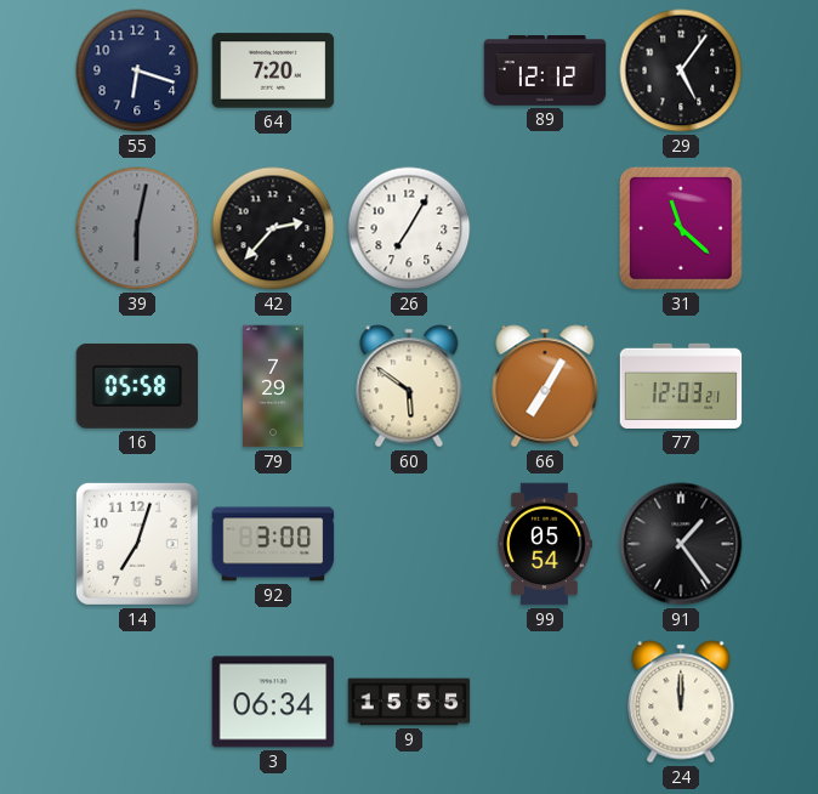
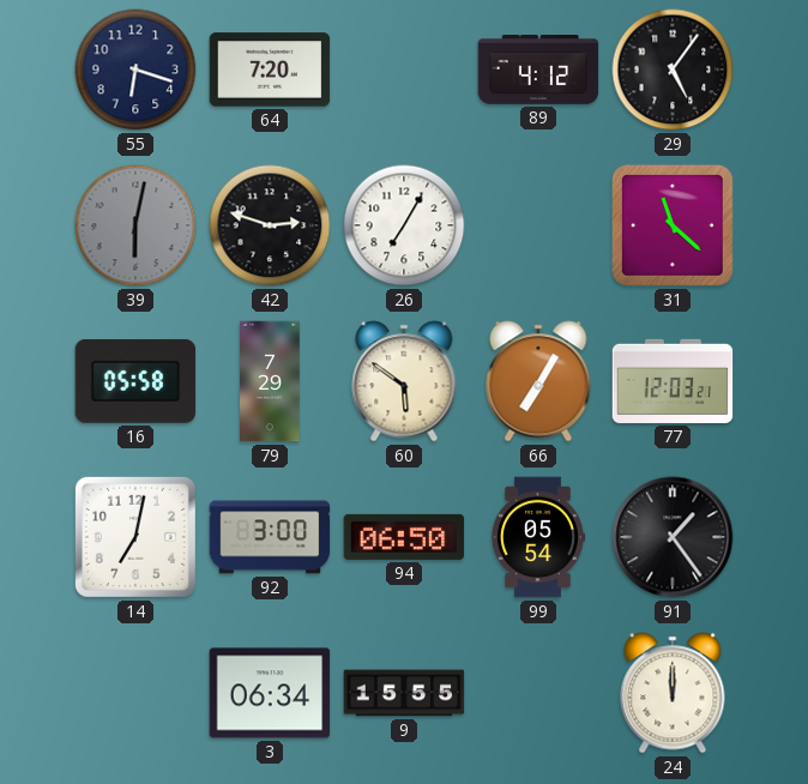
89: 12:12 -> 4:12
42: 2:37 -> 2:48
14: 7:03 -> 7:02
94: none -> 06:50
